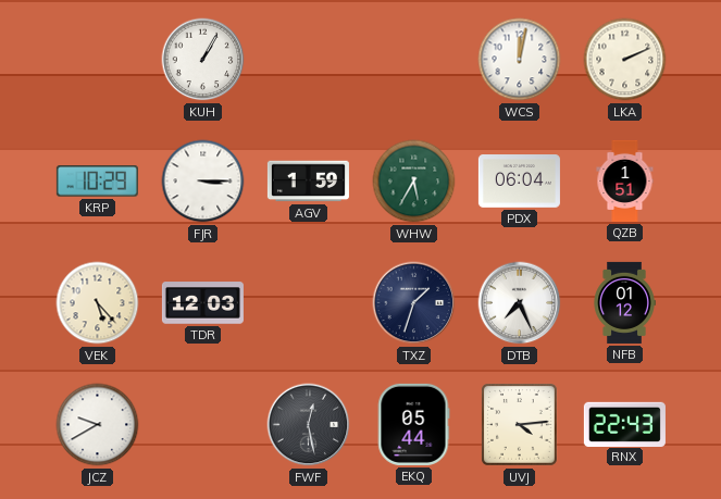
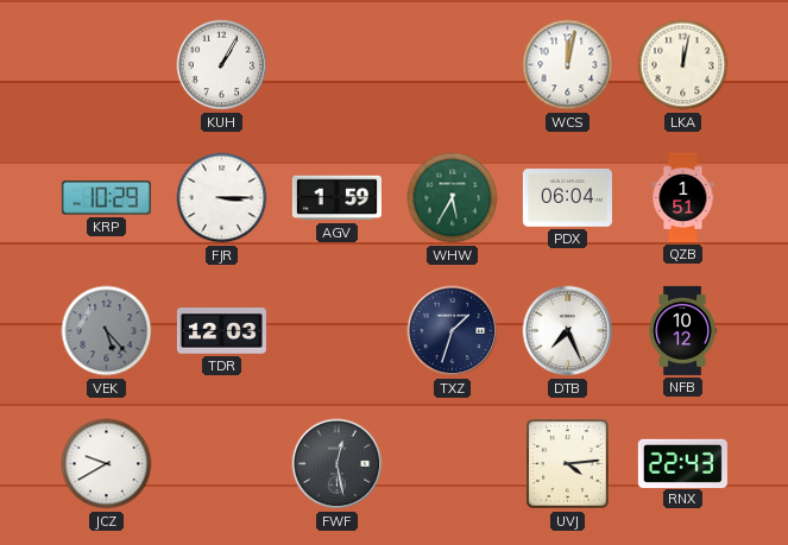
LKA: 2:11 -> 12:02
VEK dial: cream -> grey
NFB: 01:12 -> 10:12
EKQ: 05:44 -> none
